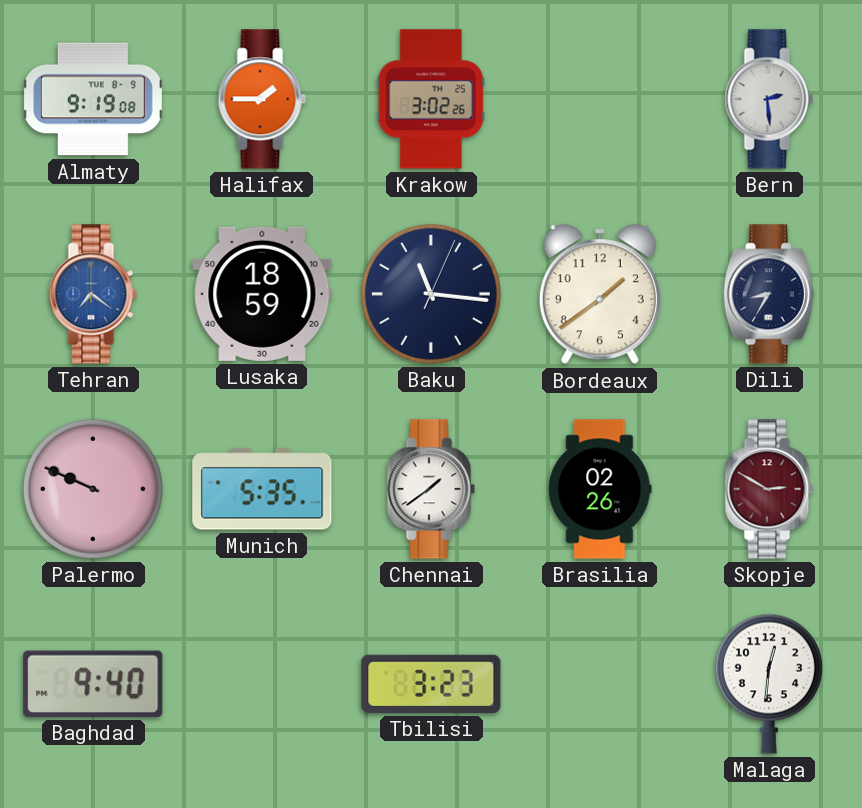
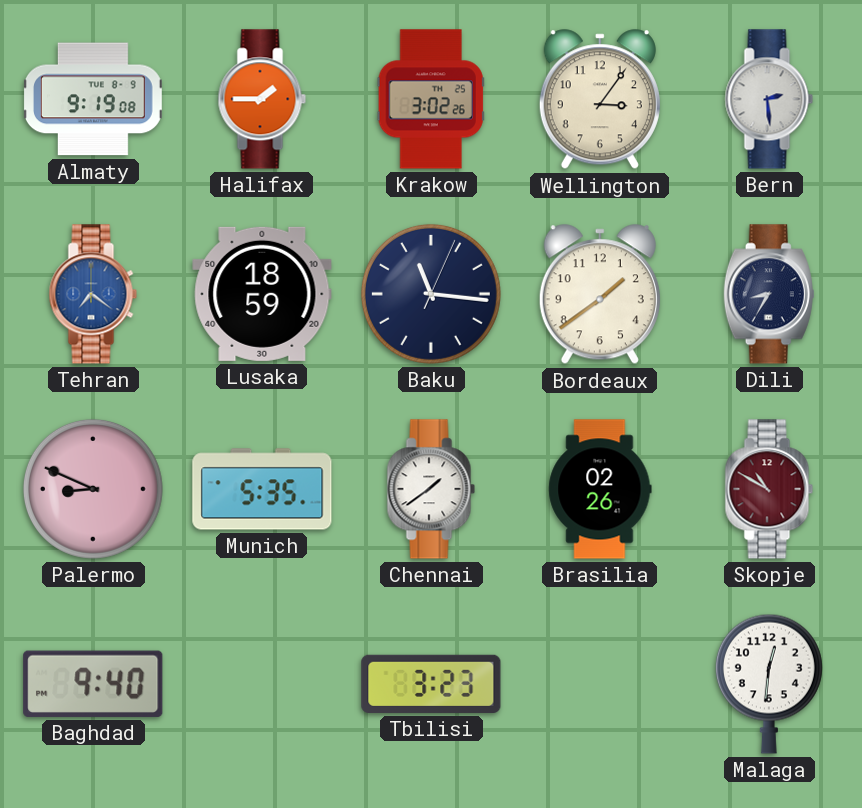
Wellington: none -> 3:06
Palermo: 9:49 -> 8:49
Skopje: 2:50 -> 10:50
